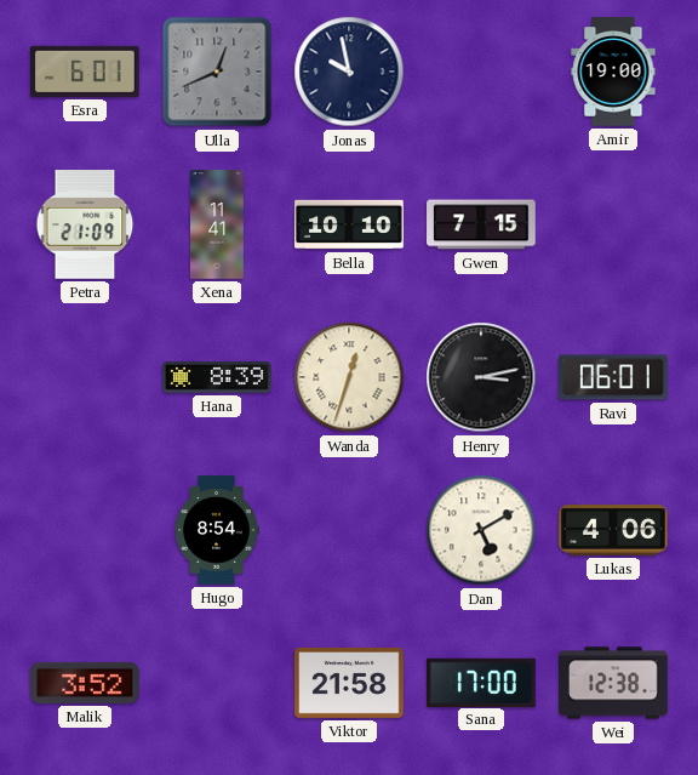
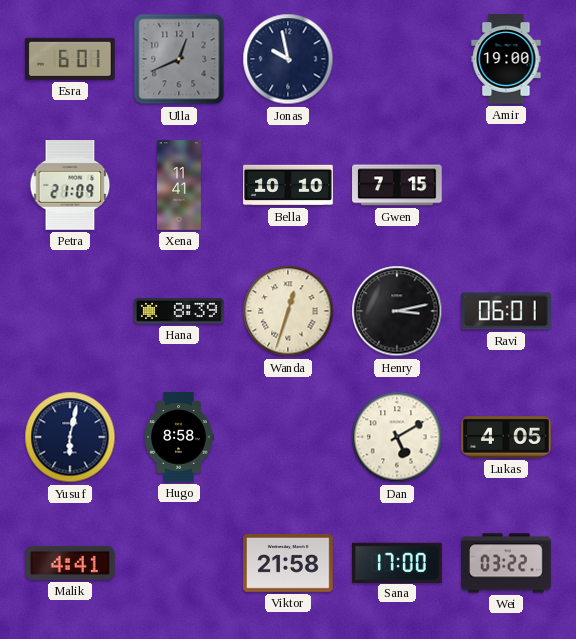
Yusuf: none -> 6:02
Hugo: 8:54 -> 8:58
Lukas: 4:06 -> 4:05
Malik: 3:52 -> 4:41
Wei: 12:38 -> 03:22
